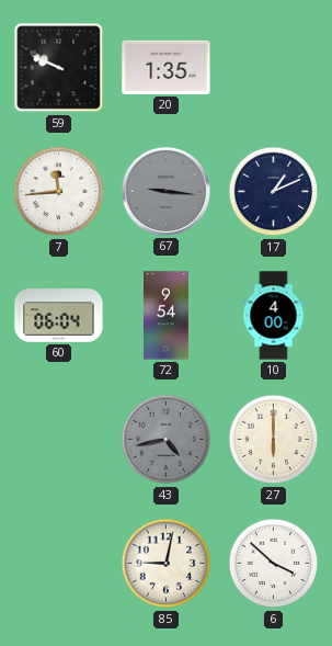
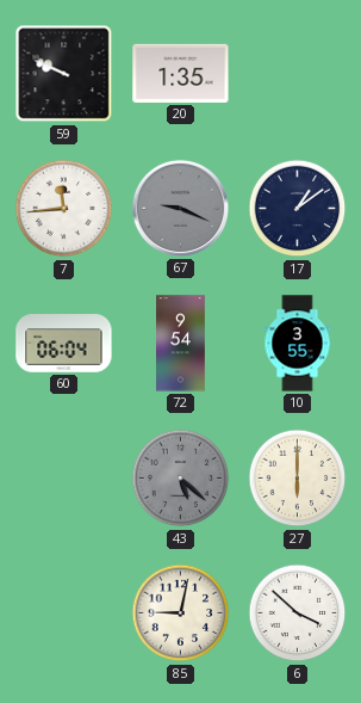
67: 9:16 -> 9:19
17: 1:11 -> 1:09
10: 4:00 -> 3:55
43: 4:43 -> 5:22
